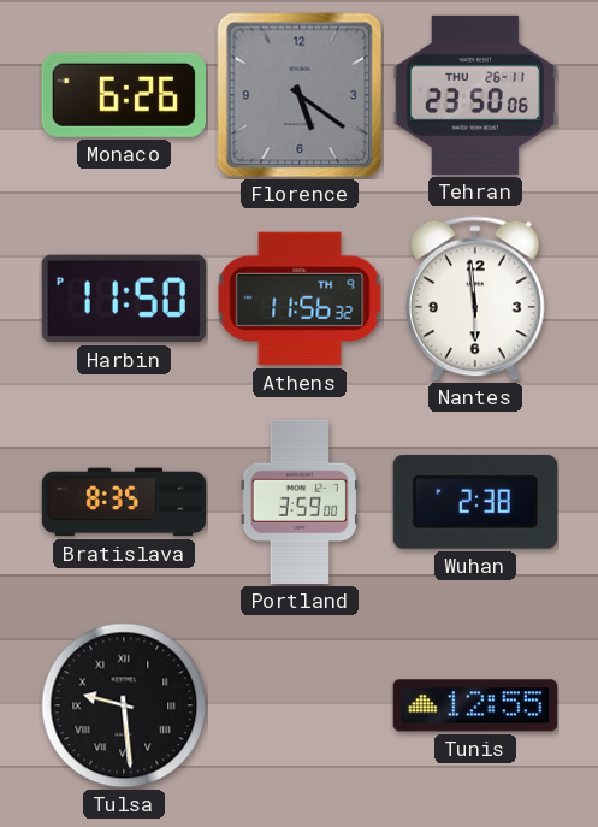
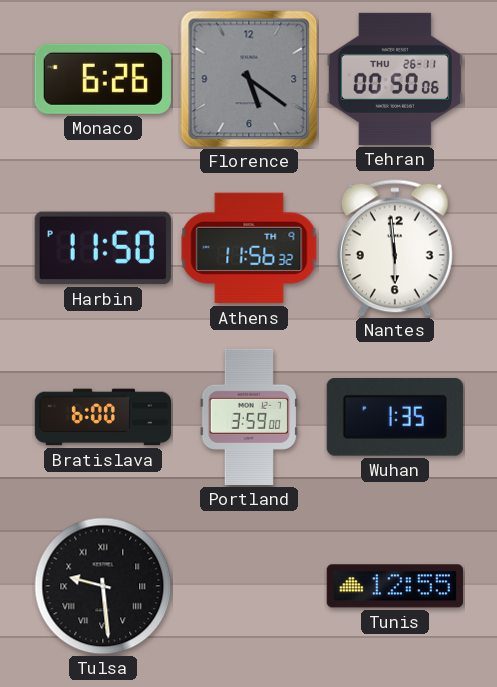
Tehran: 23:50 -> 00:50
Bratislava: 8:35 -> 6:00
Wuhan: 2:38 -> 1:35
